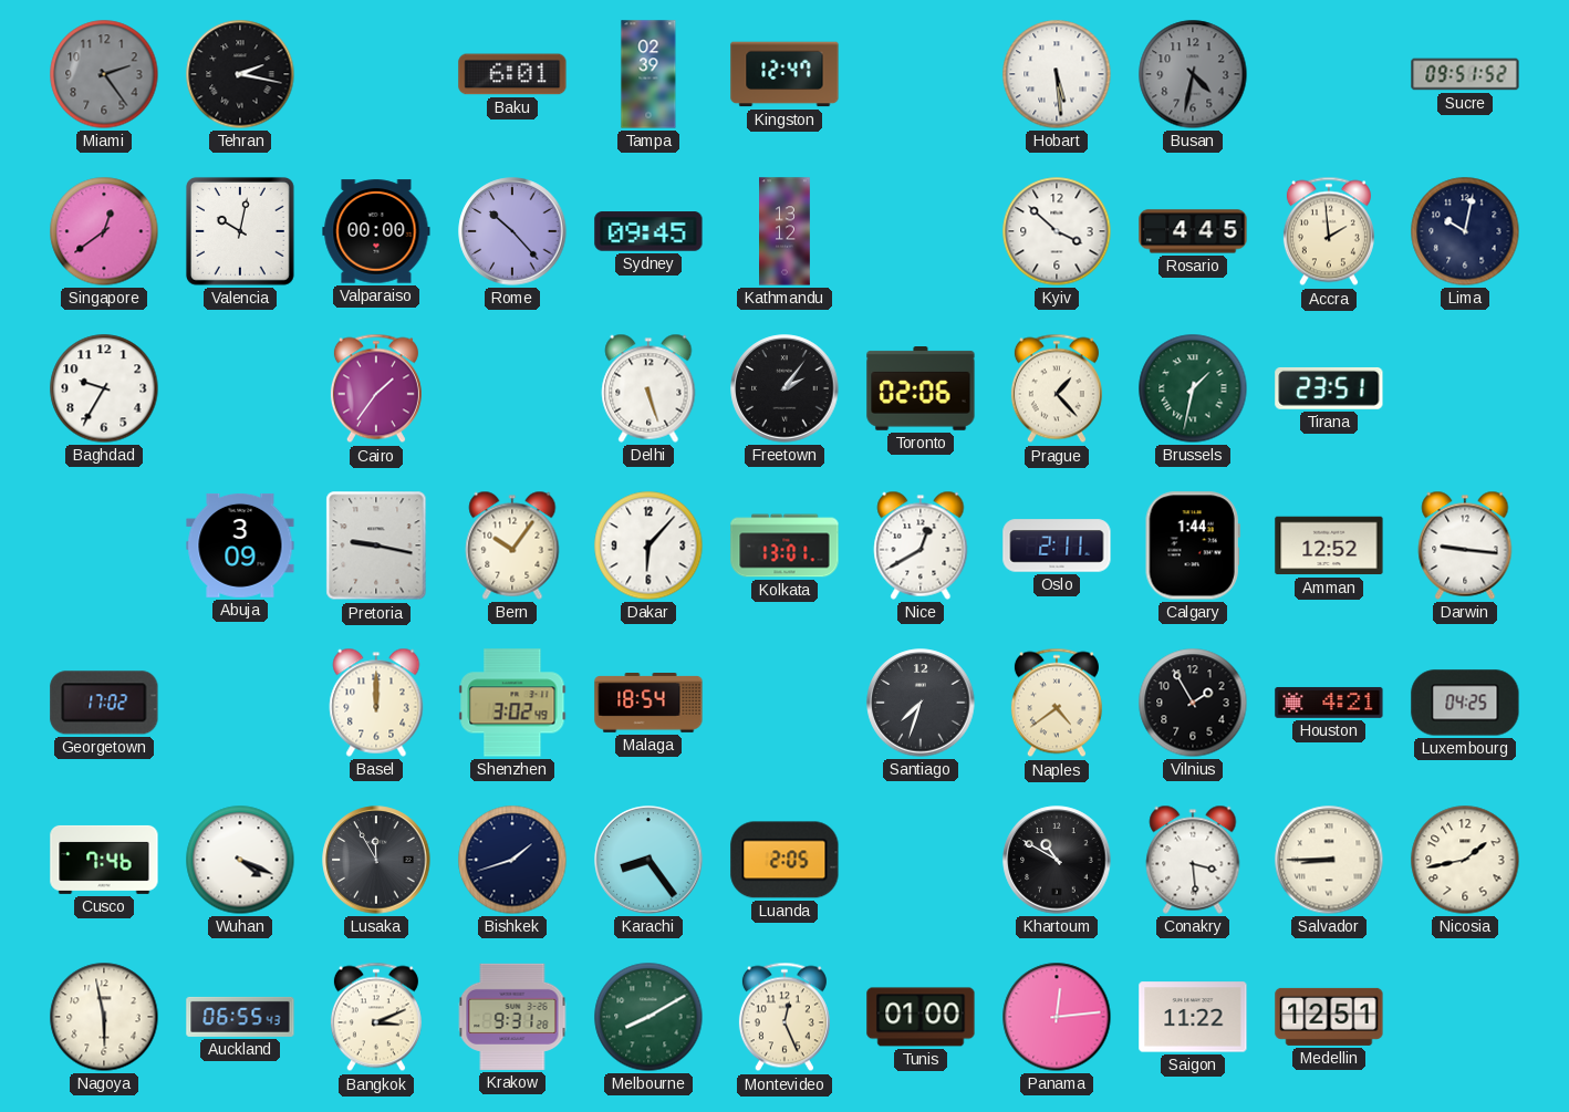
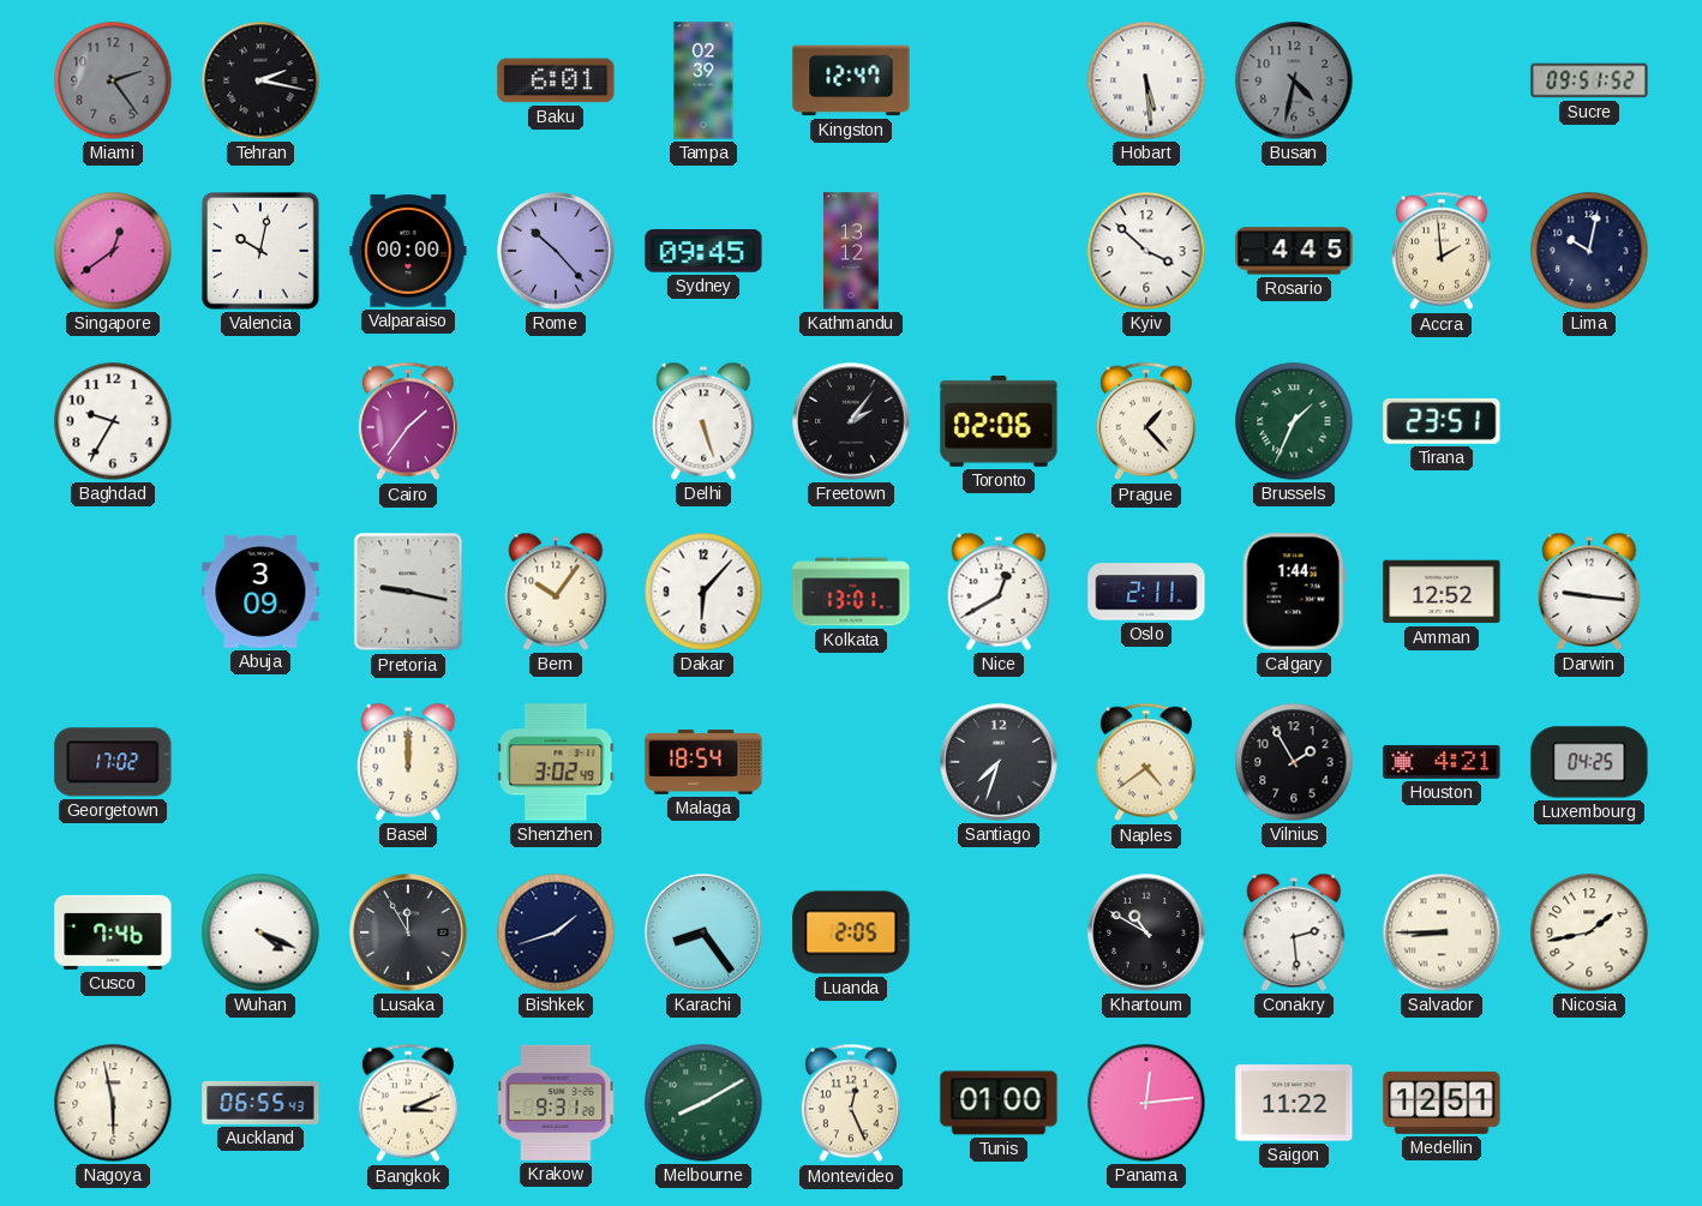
Brussels: 1:32 -> 1:34
Conakry: 3:29 -> 2:29
